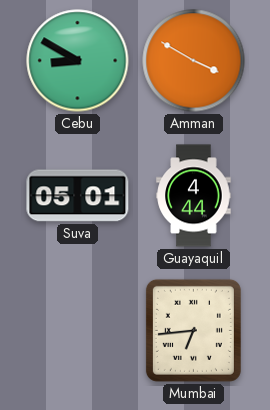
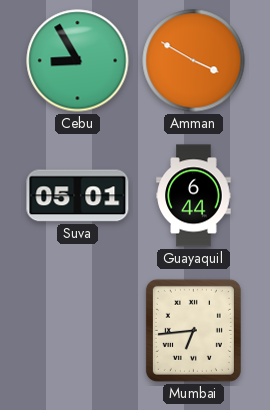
Cebu: 8:50 -> 8:55
Guayaquil: 4:44 -> 6:44
